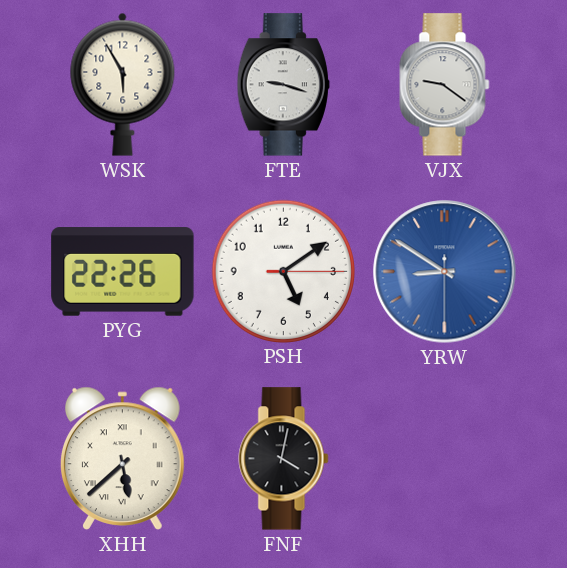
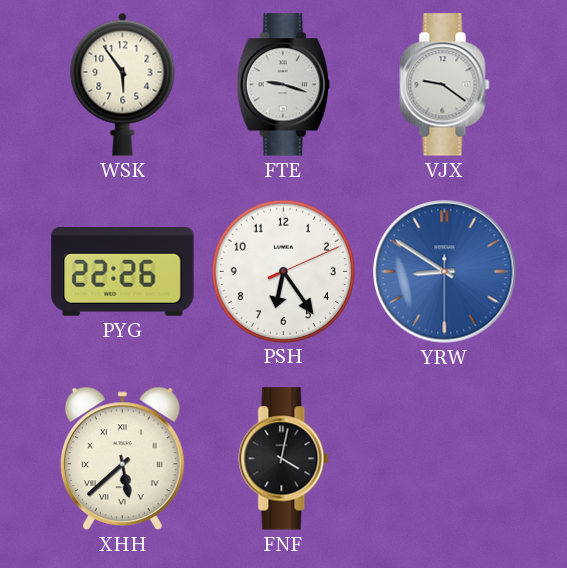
WSK: 5:55 -> 5:54
PSH: 5:09 -> 6:24
